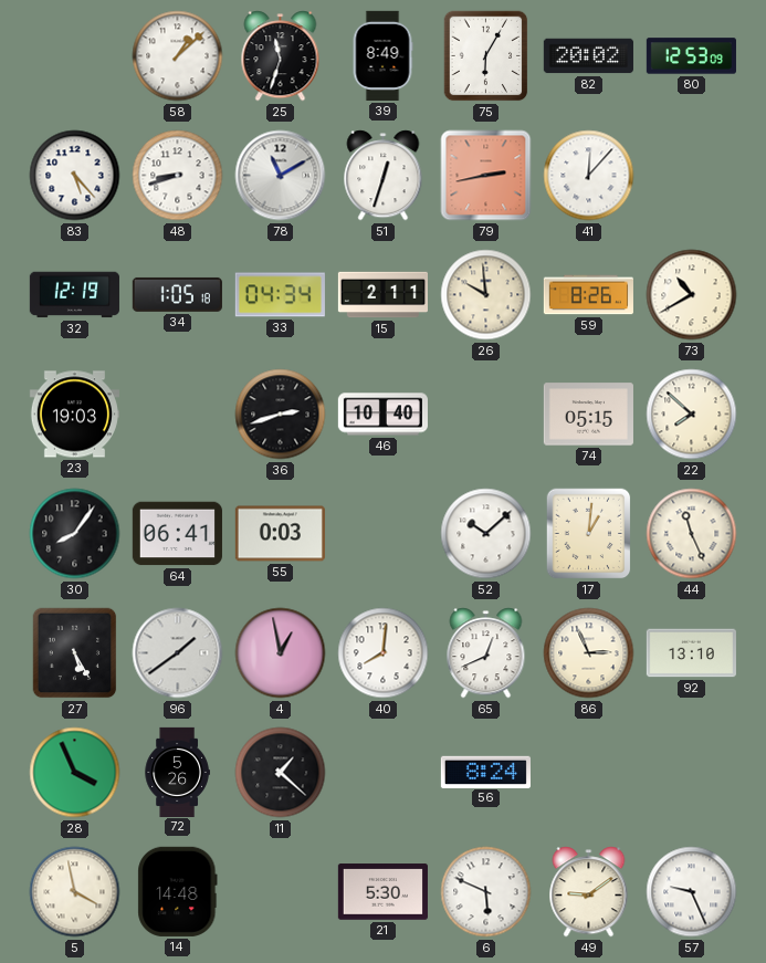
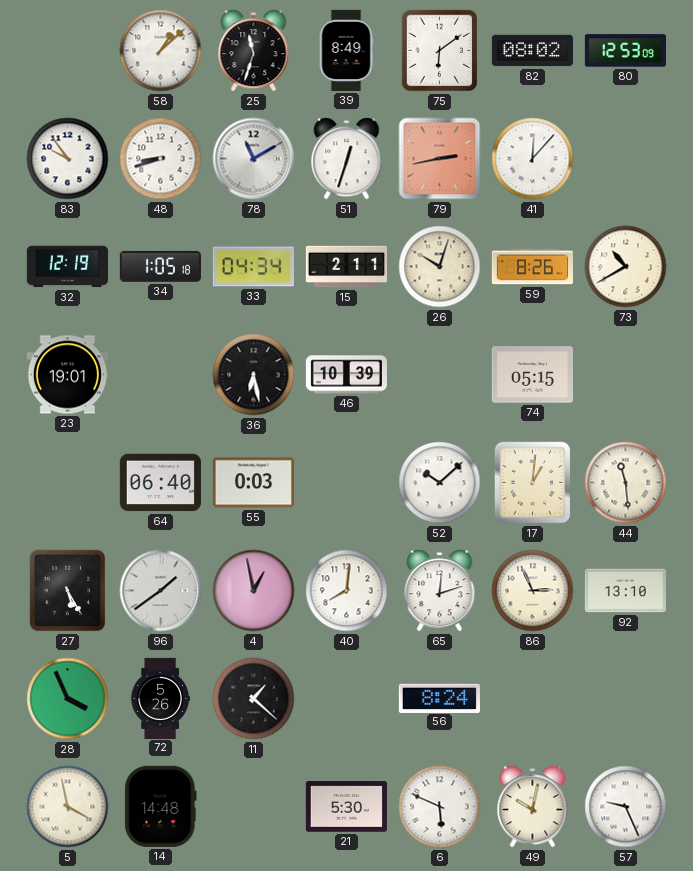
75: 6:05 -> 6:09
82: 20:02 -> 08:02
83: 5:23 -> 9:54
26: 9:59 -> 10:03
23: 19:03 -> 19:01
36: 2:42 -> 6:28
46: 10:40 -> 10:39
22: 7:52 -> none
30: 8:06 -> none
64: 06:41 -> 06:40
44: 11:26 -> 11:29
65: 12:41 -> 12:12
49: 9:09 -> 10:02
